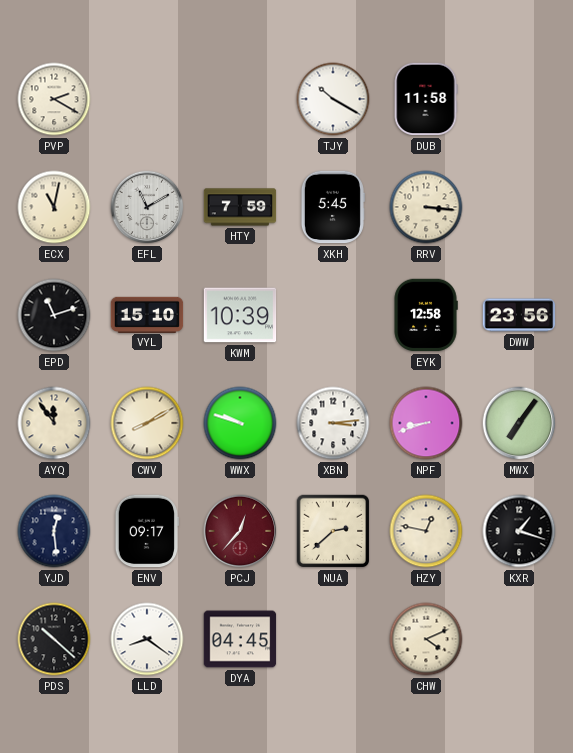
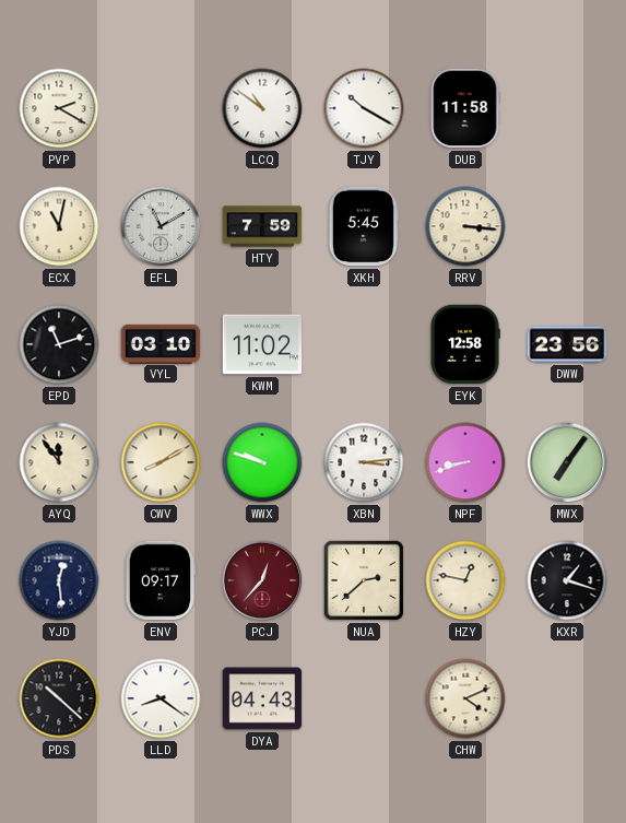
LCQ: none -> 10:51
VYL: 15:10 -> 03:10
KWM: 10:39 -> 11:02
DYA: 04:45 -> 04:43
